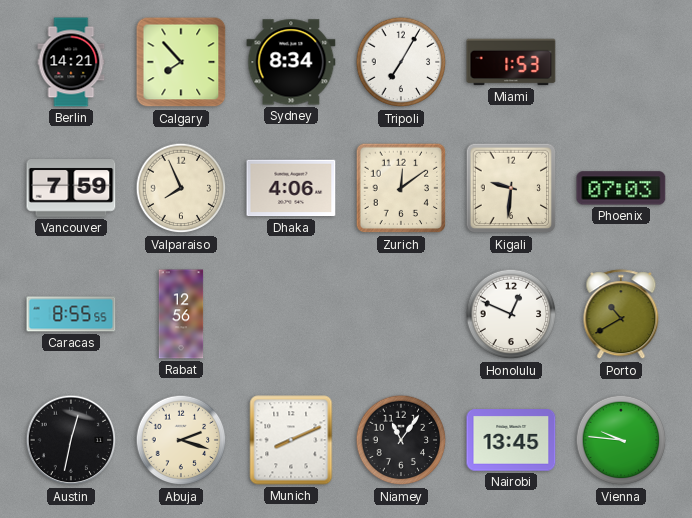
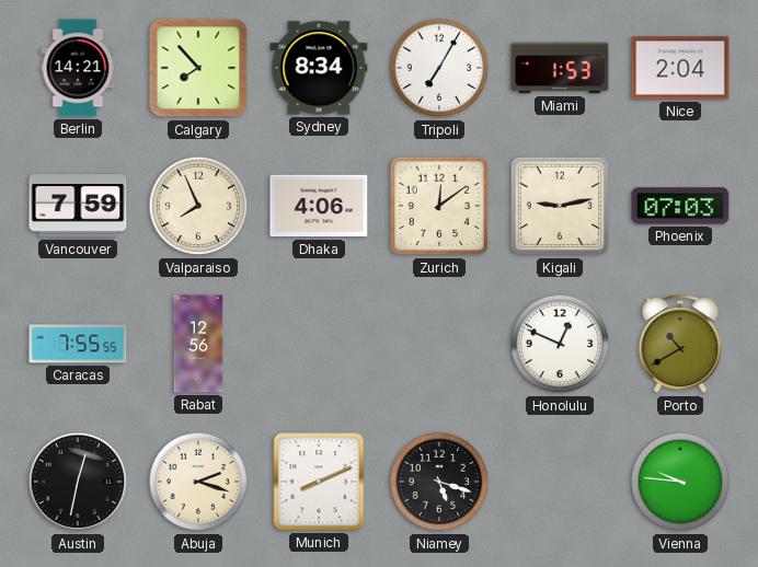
Nice: none -> 2:04
Kigali: 9:31 -> 9:13
Caracas: 8:55 -> 7:55
Niamey: 11:06 -> 5:18
Nairobi: 13:45 -> none
